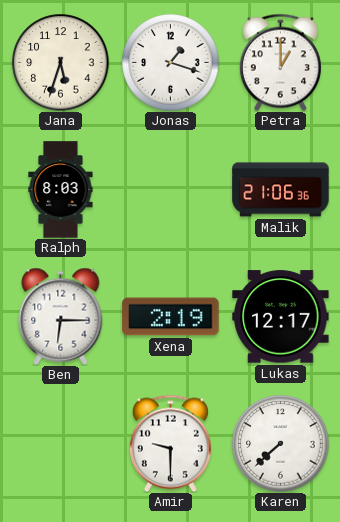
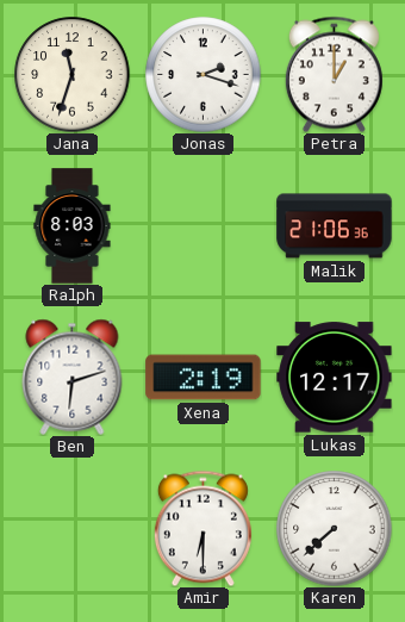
Jana: 5:33 -> 11:33
Jonas: 1:18 -> 2:18
Ben: 6:15 -> 6:12
Amir: 9:30 -> 6:30
